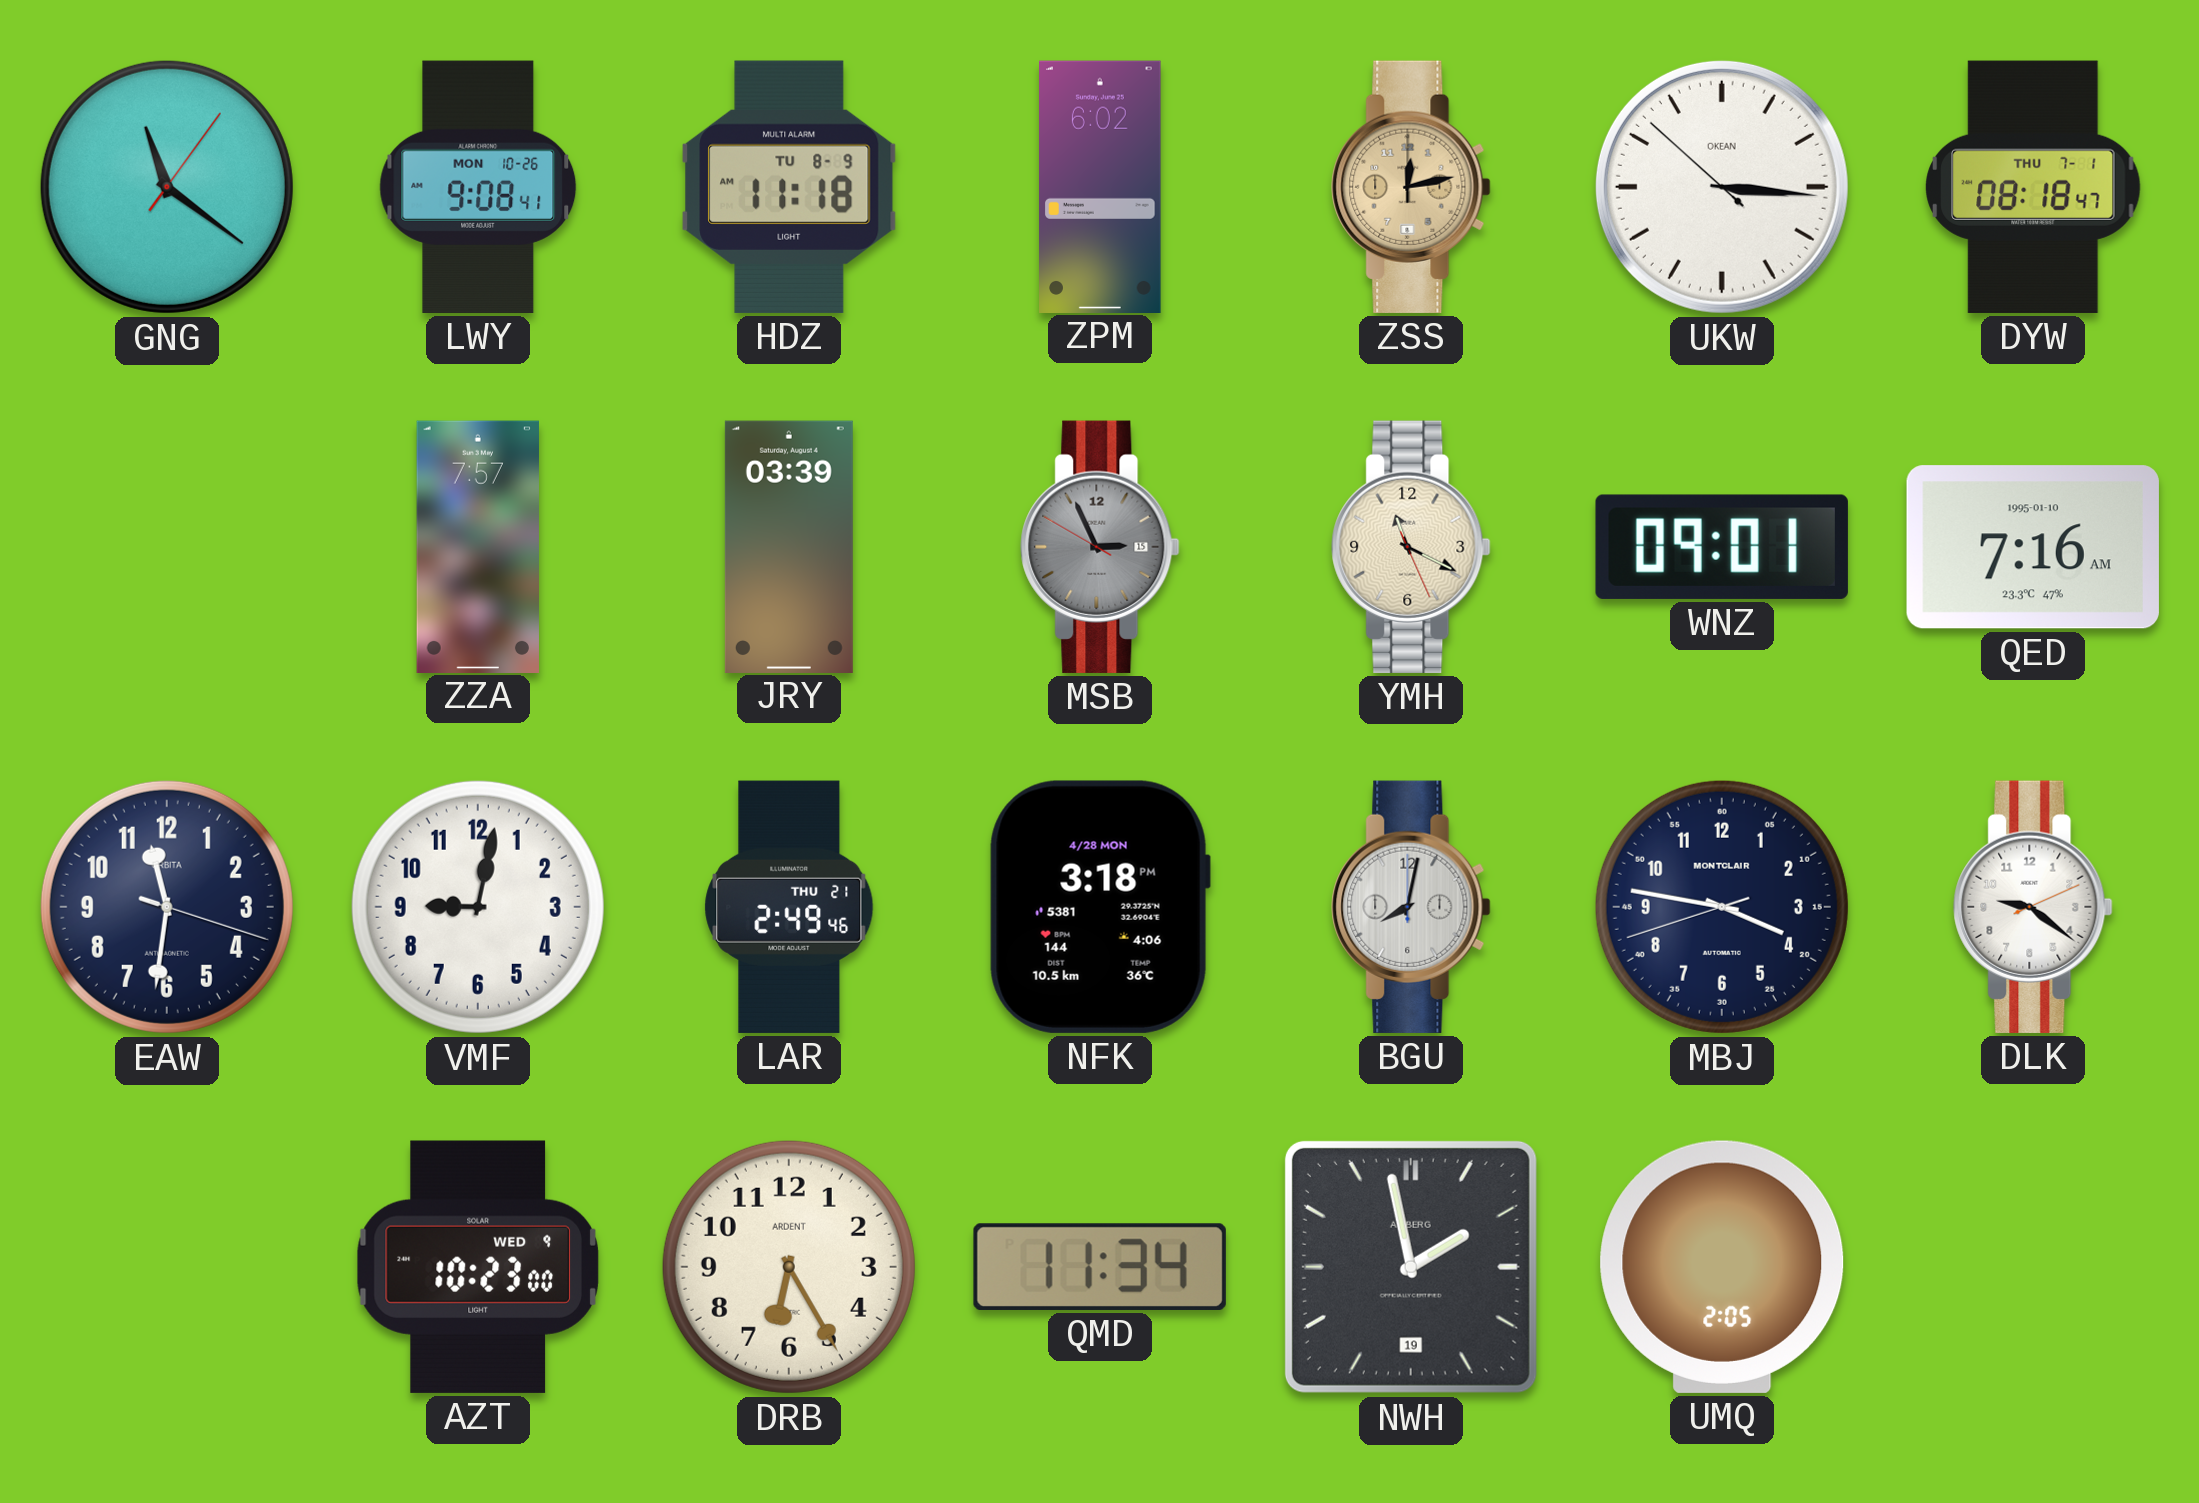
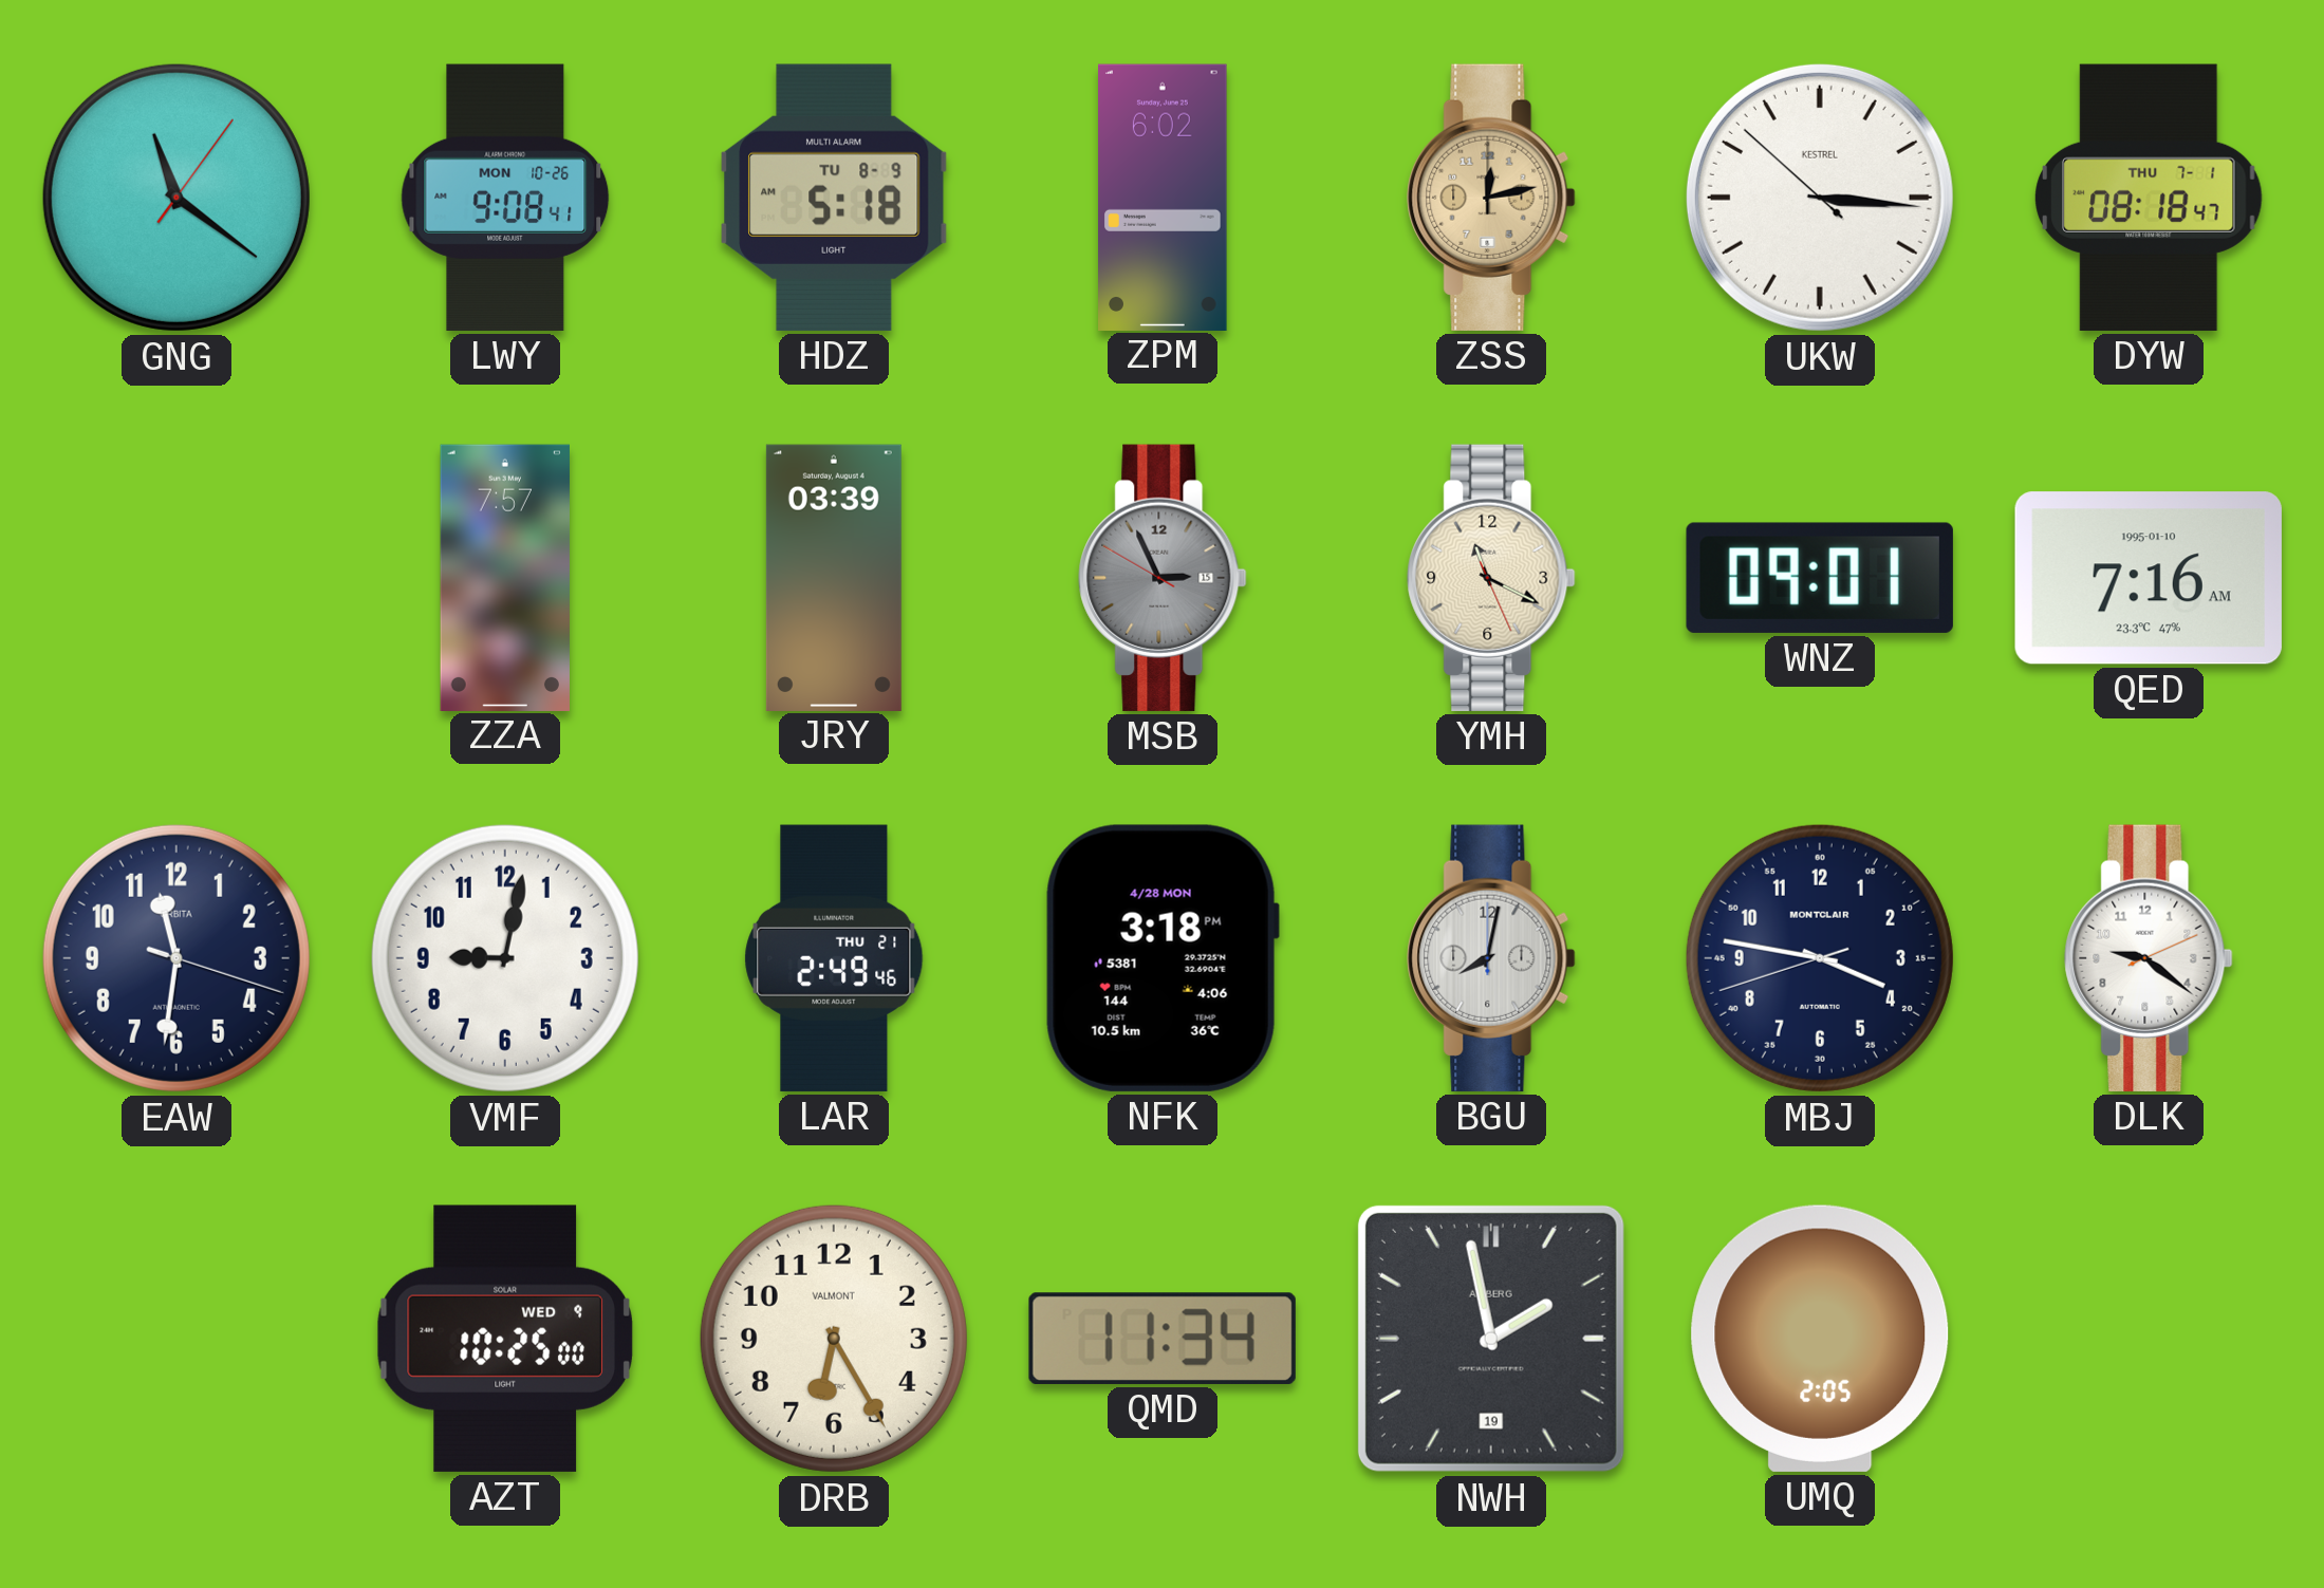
HDZ: 11:18 -> 5:18
UKW brand: OKEAN -> KESTREL
AZT: 10:23 -> 10:25
DRB brand: ARDENT -> VALMONT
